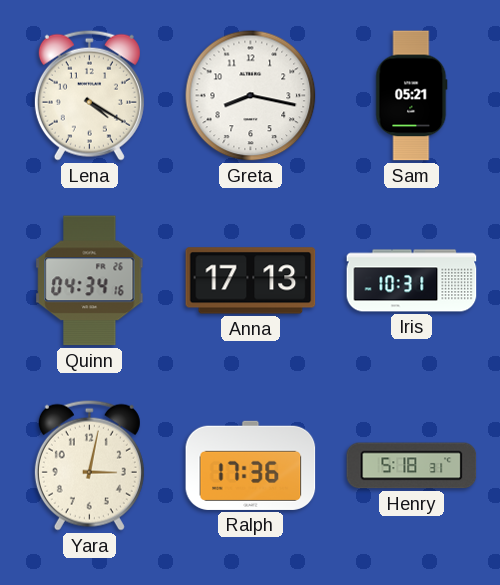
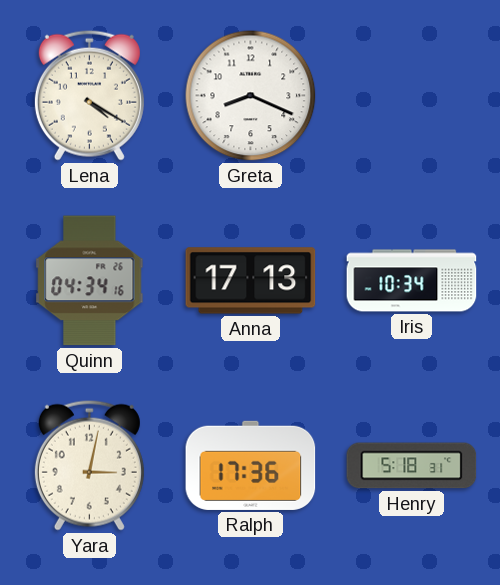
Greta: 8:17 -> 8:19
Sam: 05:21 -> none
Iris: 10:31 -> 10:34
